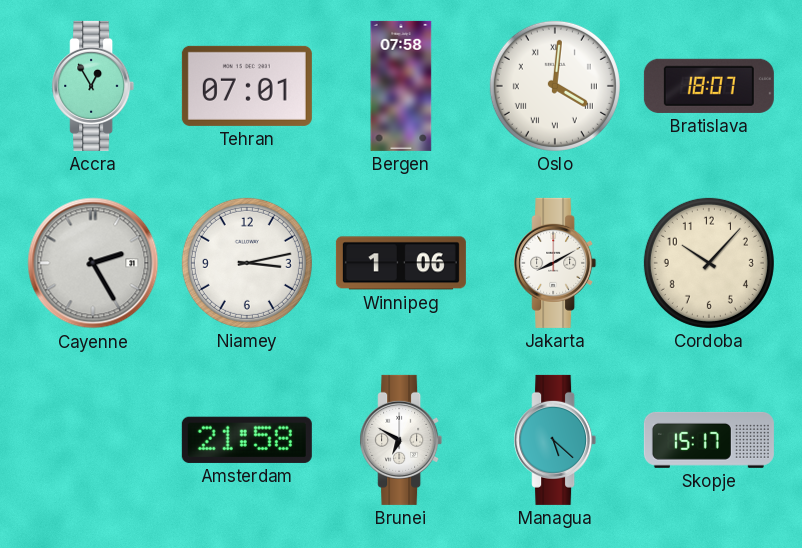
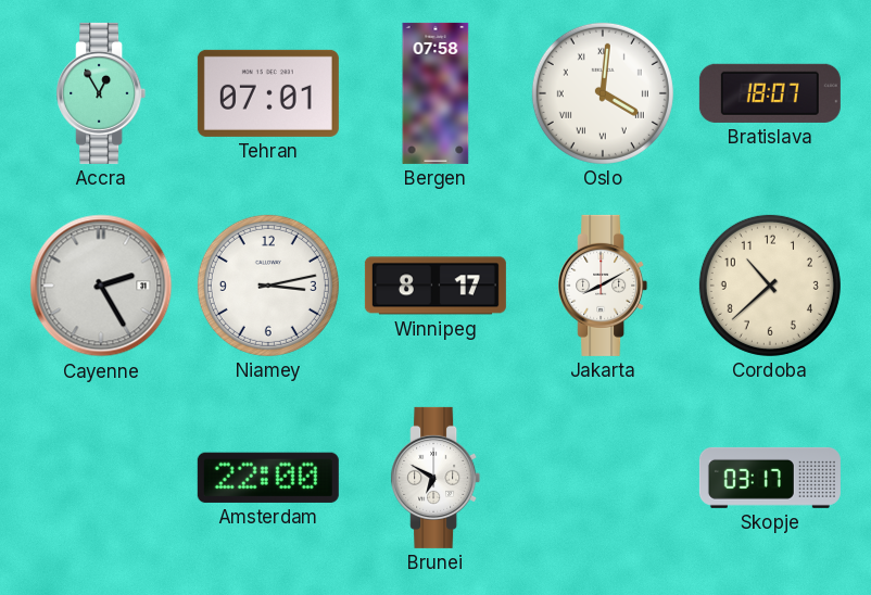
Winnipeg: 1:06 -> 8:17
Cordoba: 10:07 -> 10:38
Amsterdam: 21:58 -> 22:00
Managua: 5:22 -> none
Skopje: 15:17 -> 03:17
